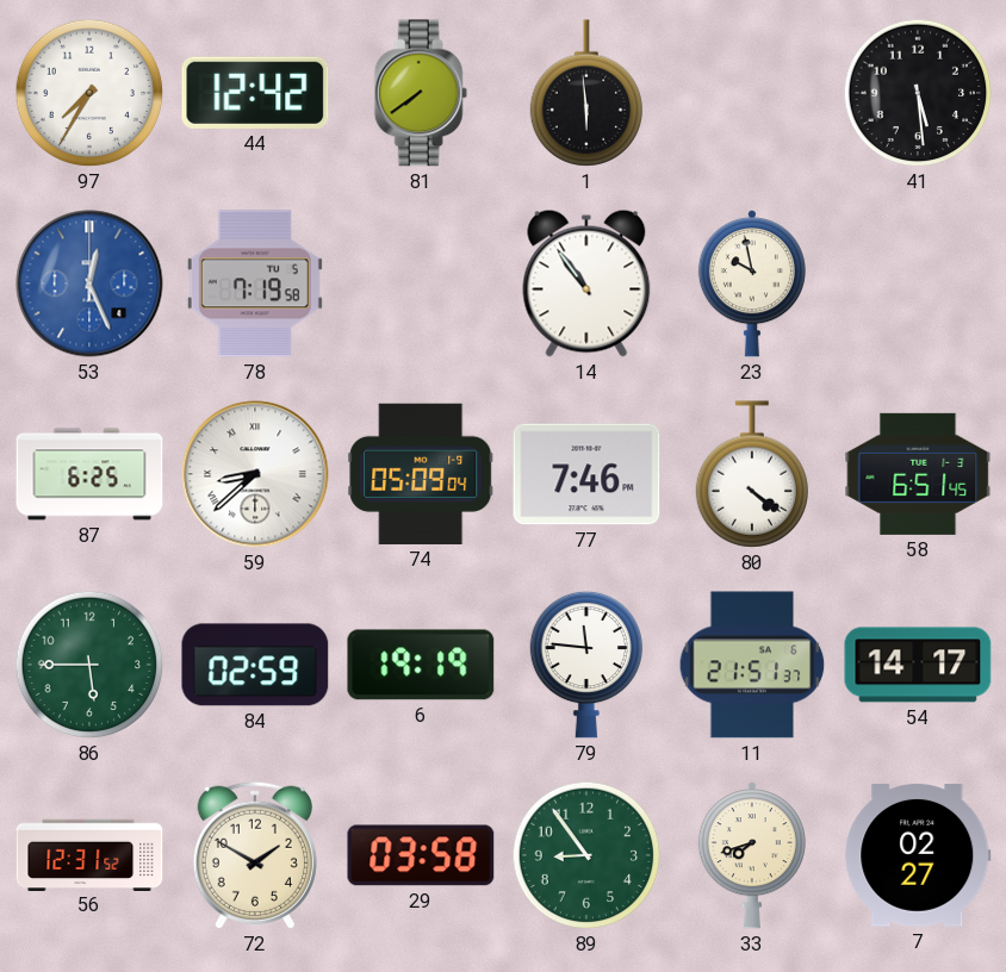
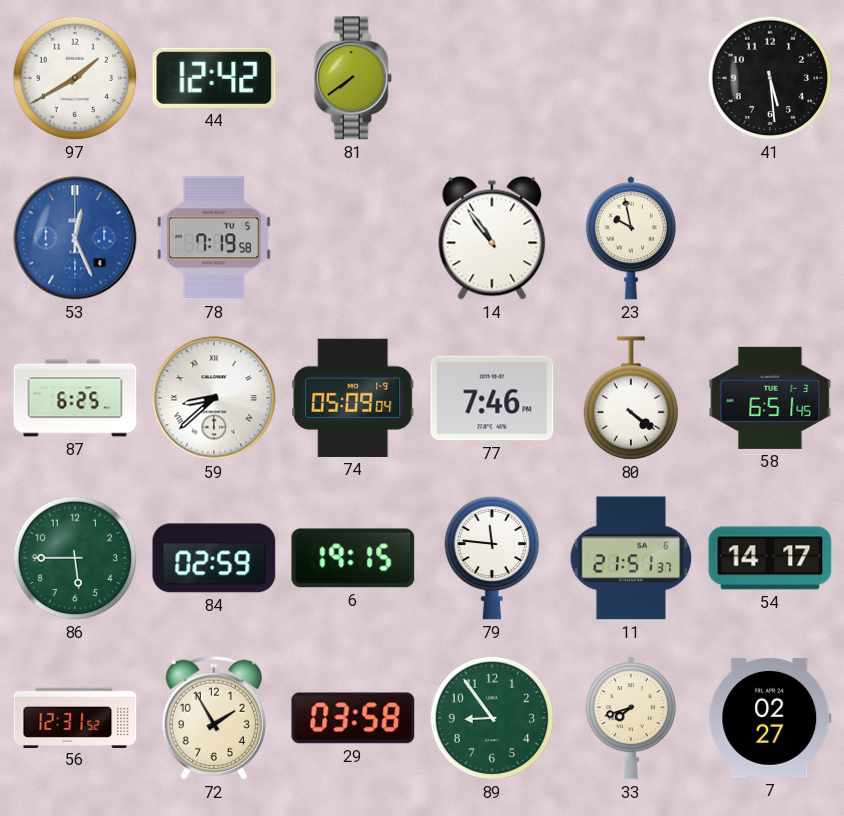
97: 7:35 -> 1:40
1: 5:59 -> none
6: 19:19 -> 19:15
72: 1:50 -> 1:55
